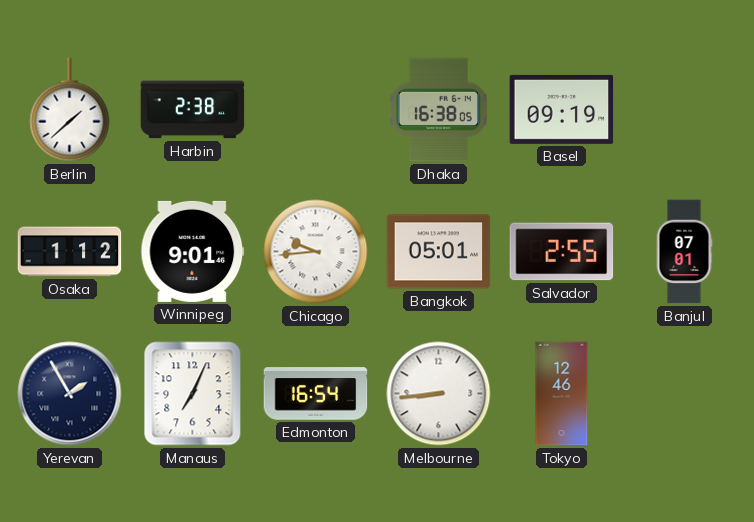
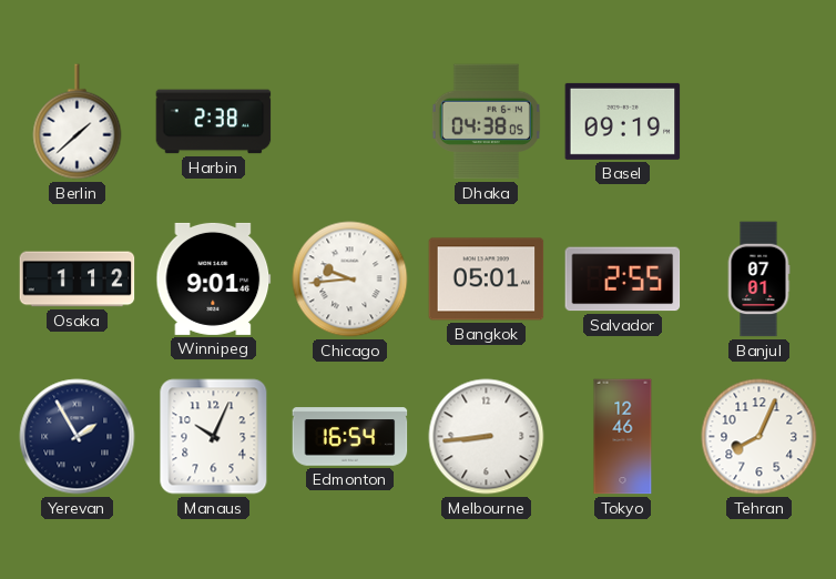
Dhaka: 16:38 -> 04:38
Manaus: 7:04 -> 10:04
Tehran: none -> 8:04
